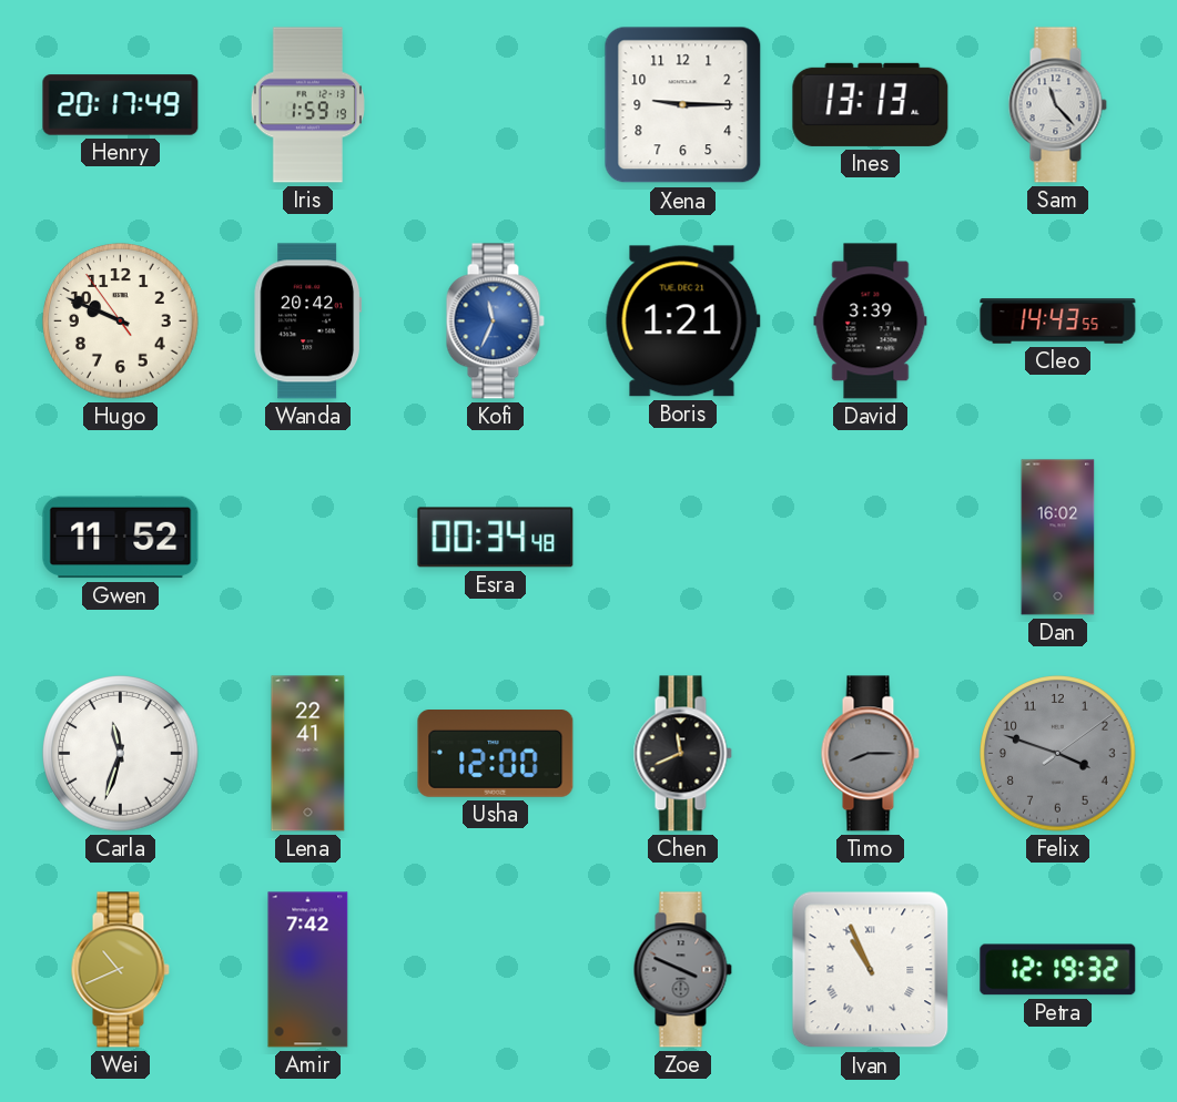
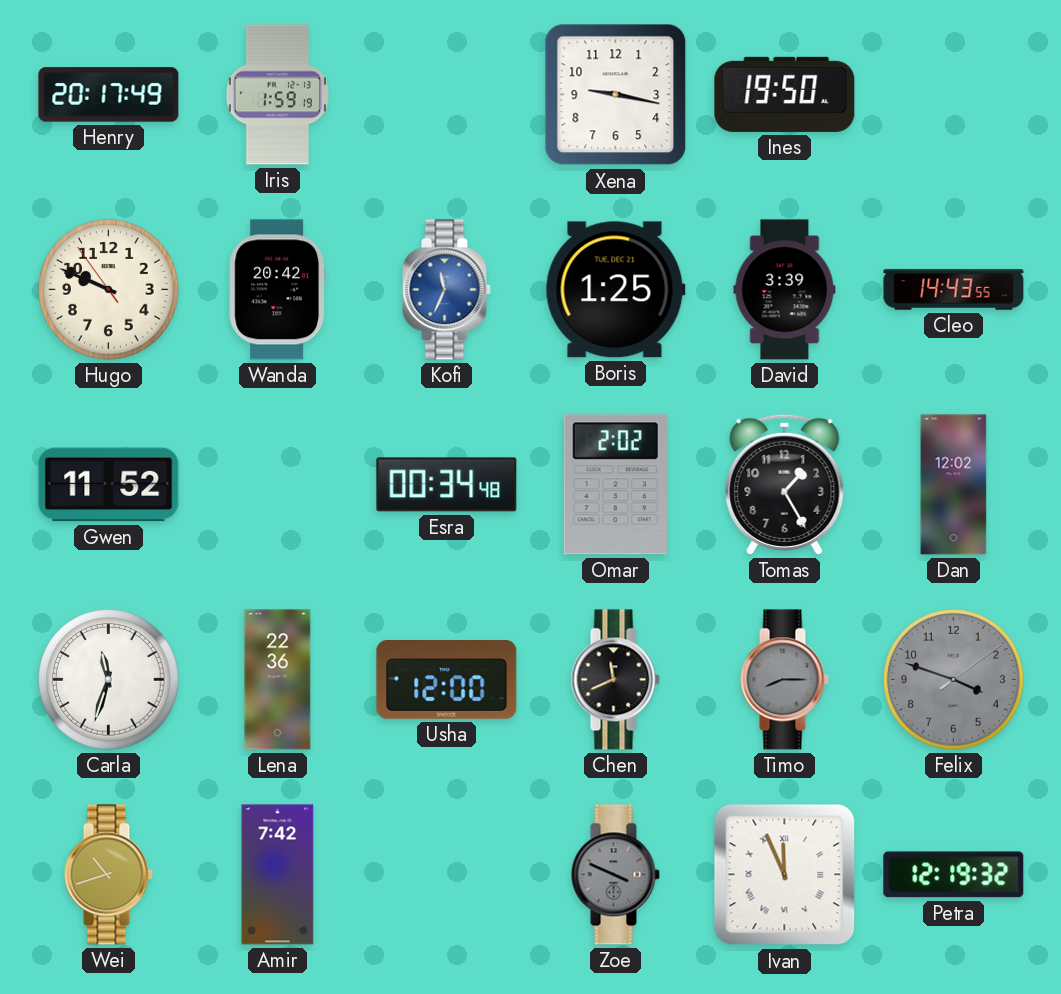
Xena: 9:15 -> 9:17
Ines: 13:13 -> 19:50
Sam: 11:23 -> none
Boris: 1:21 -> 1:25
Omar: none -> 2:02
Tomas: none -> 1:25
Dan: 16:02 -> 12:02
Lena: 22:41 -> 22:36
Wei: 10:41 -> 10:42
Ivan: 10:56 -> 11:56
